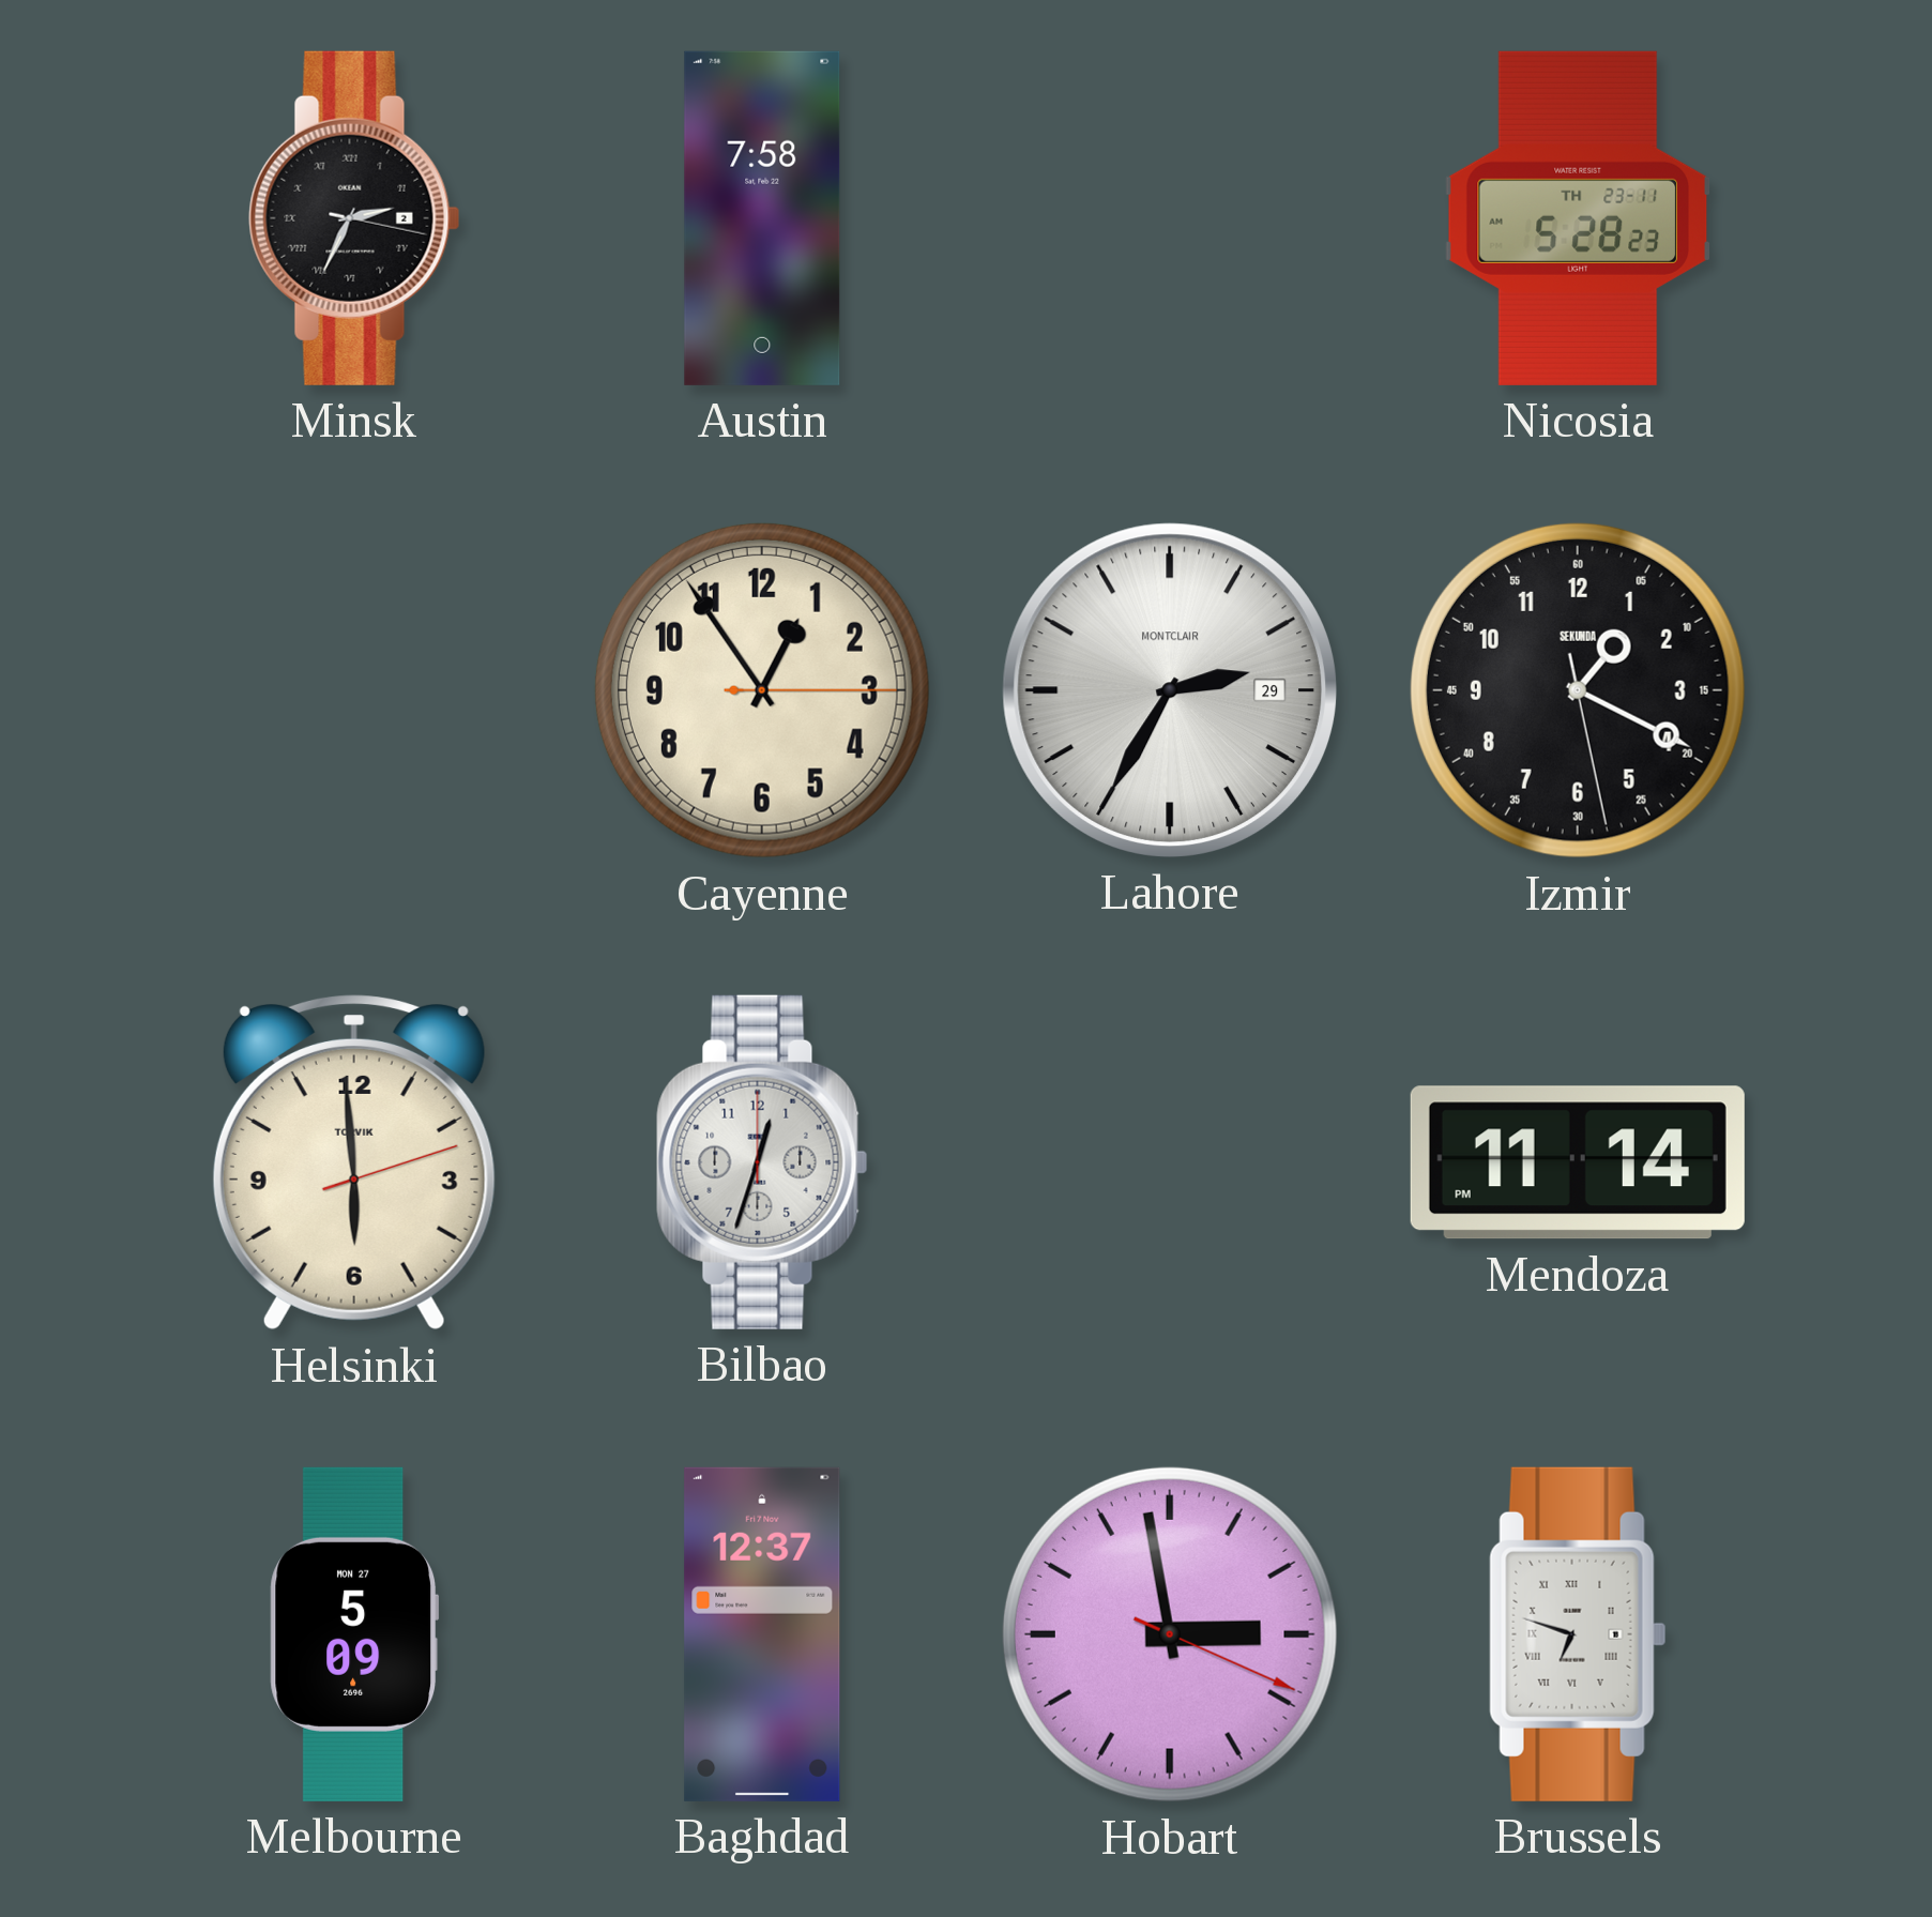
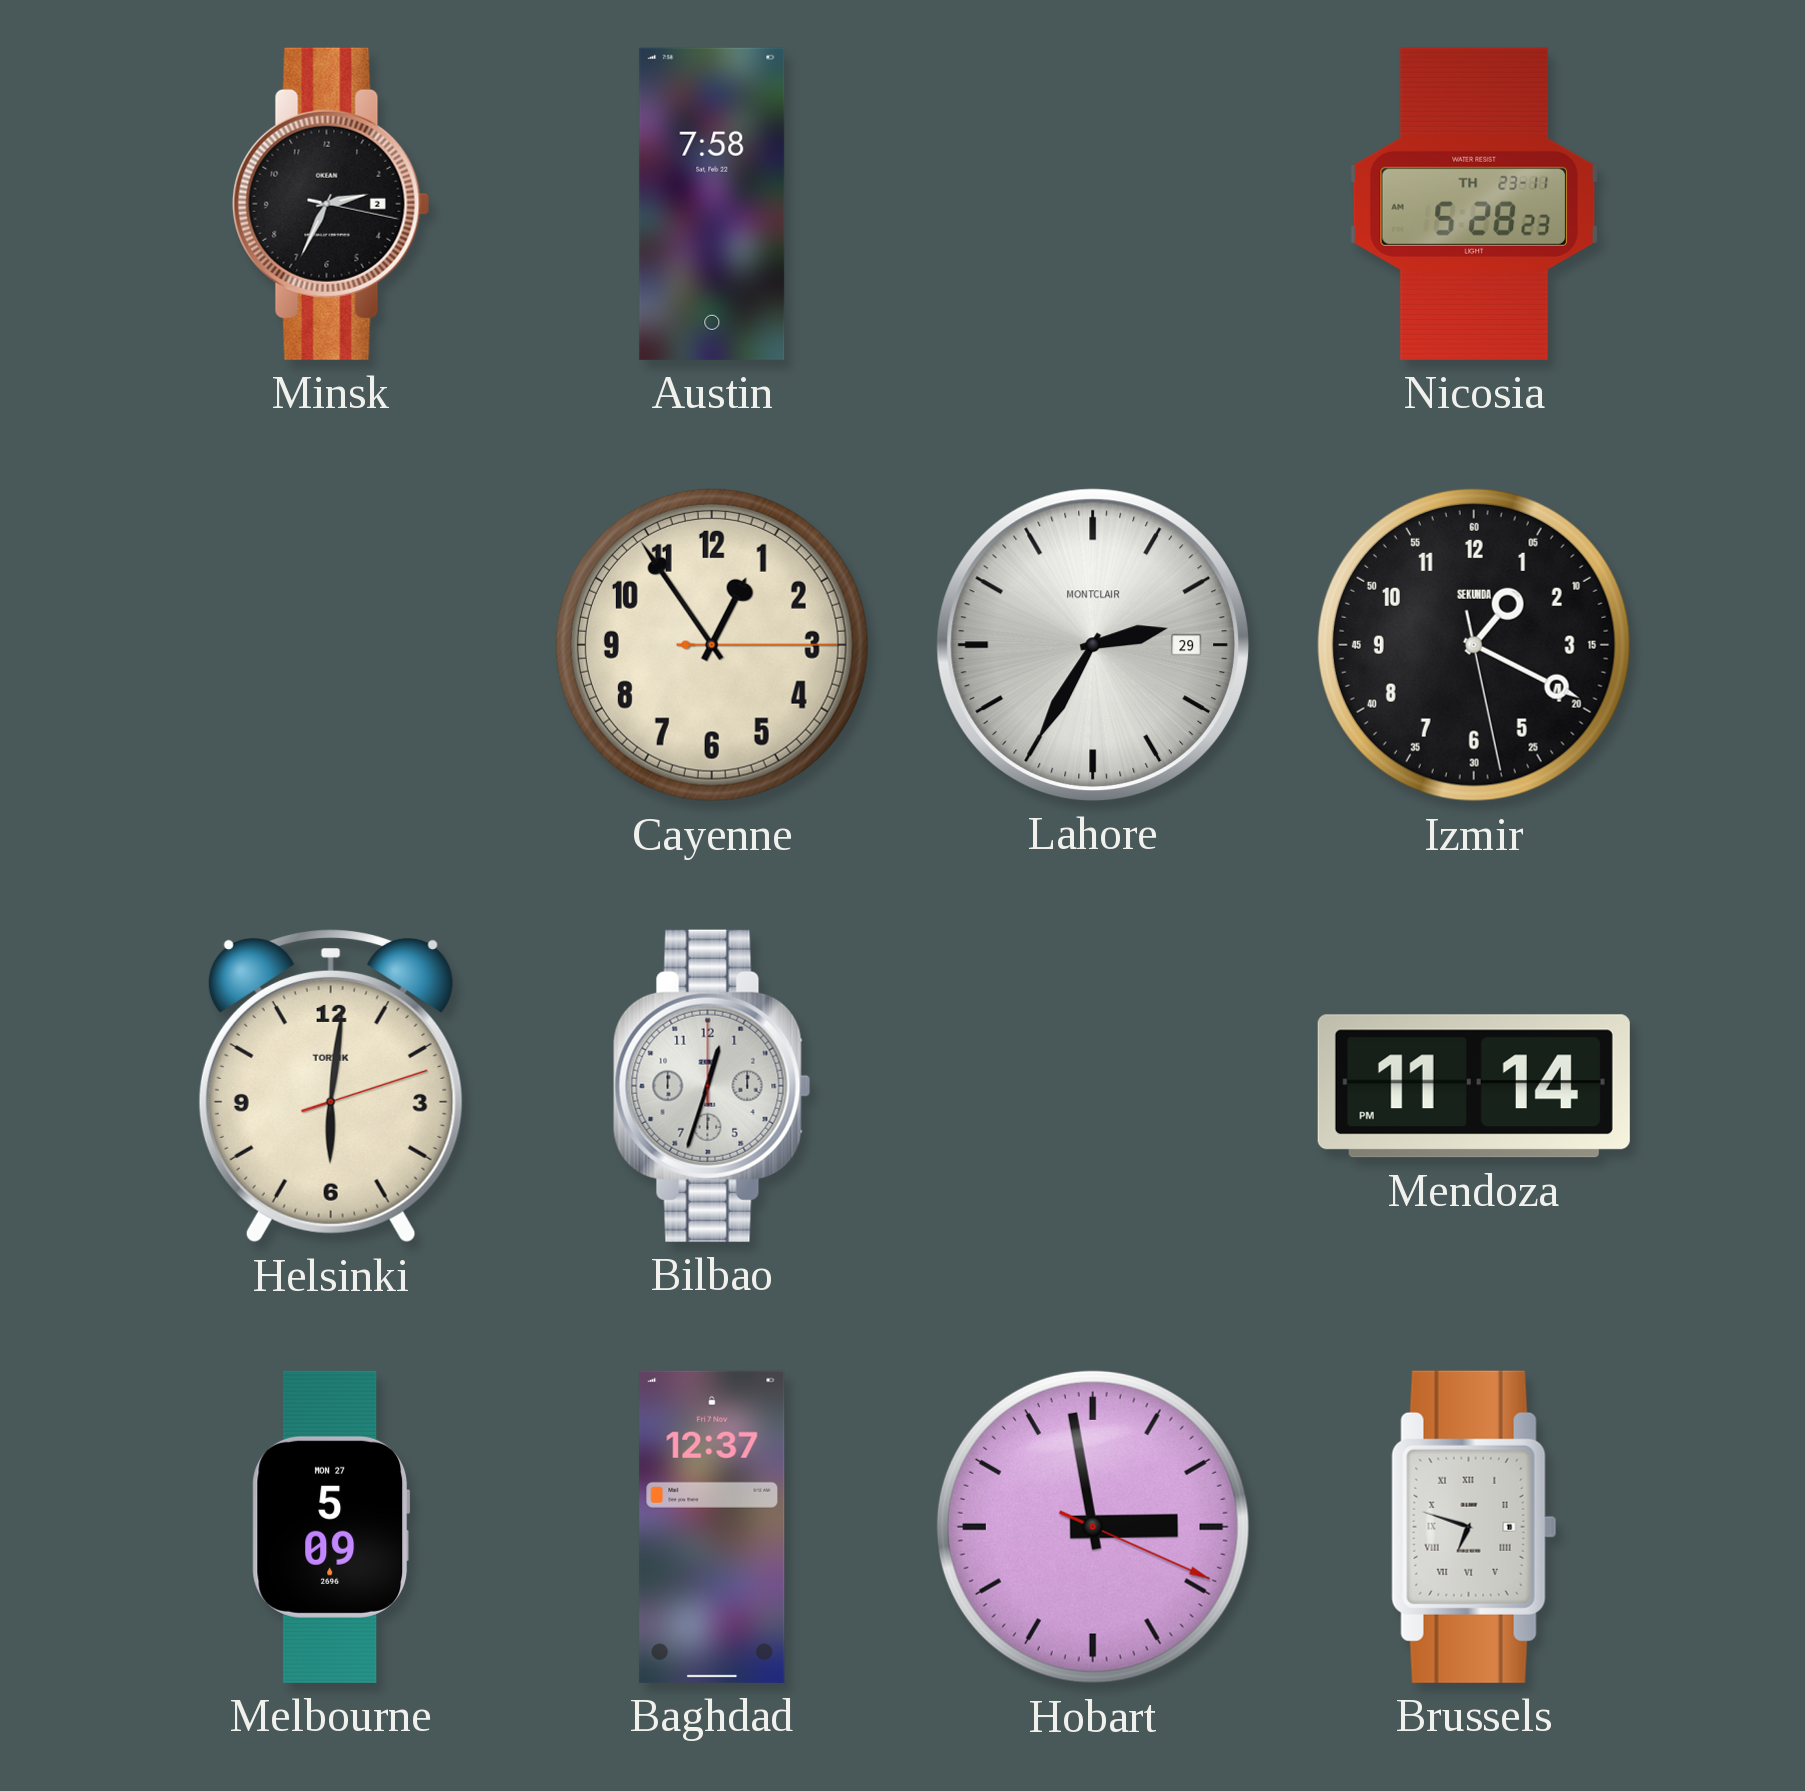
Minsk numerals: Roman -> Arabic
Helsinki: 5:59 -> 6:01
